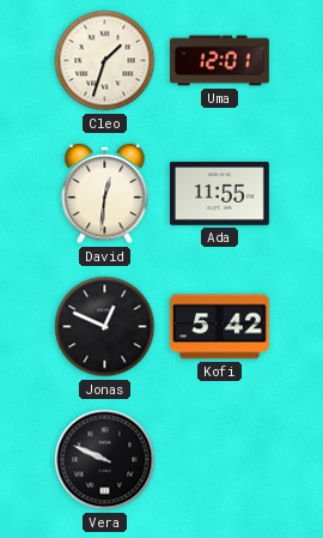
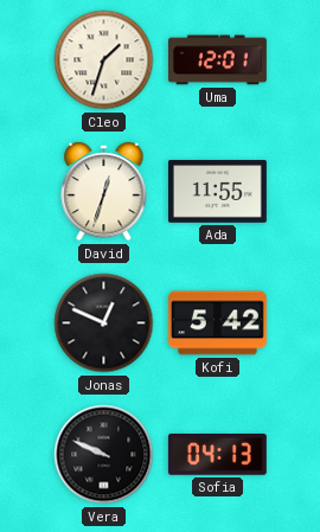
David: 12:31 -> 12:33
Sofia: none -> 04:13
